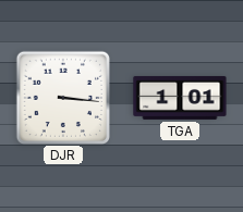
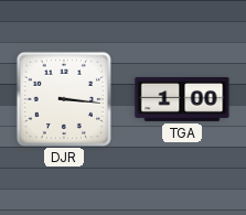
TGA: 1:01 -> 1:00
